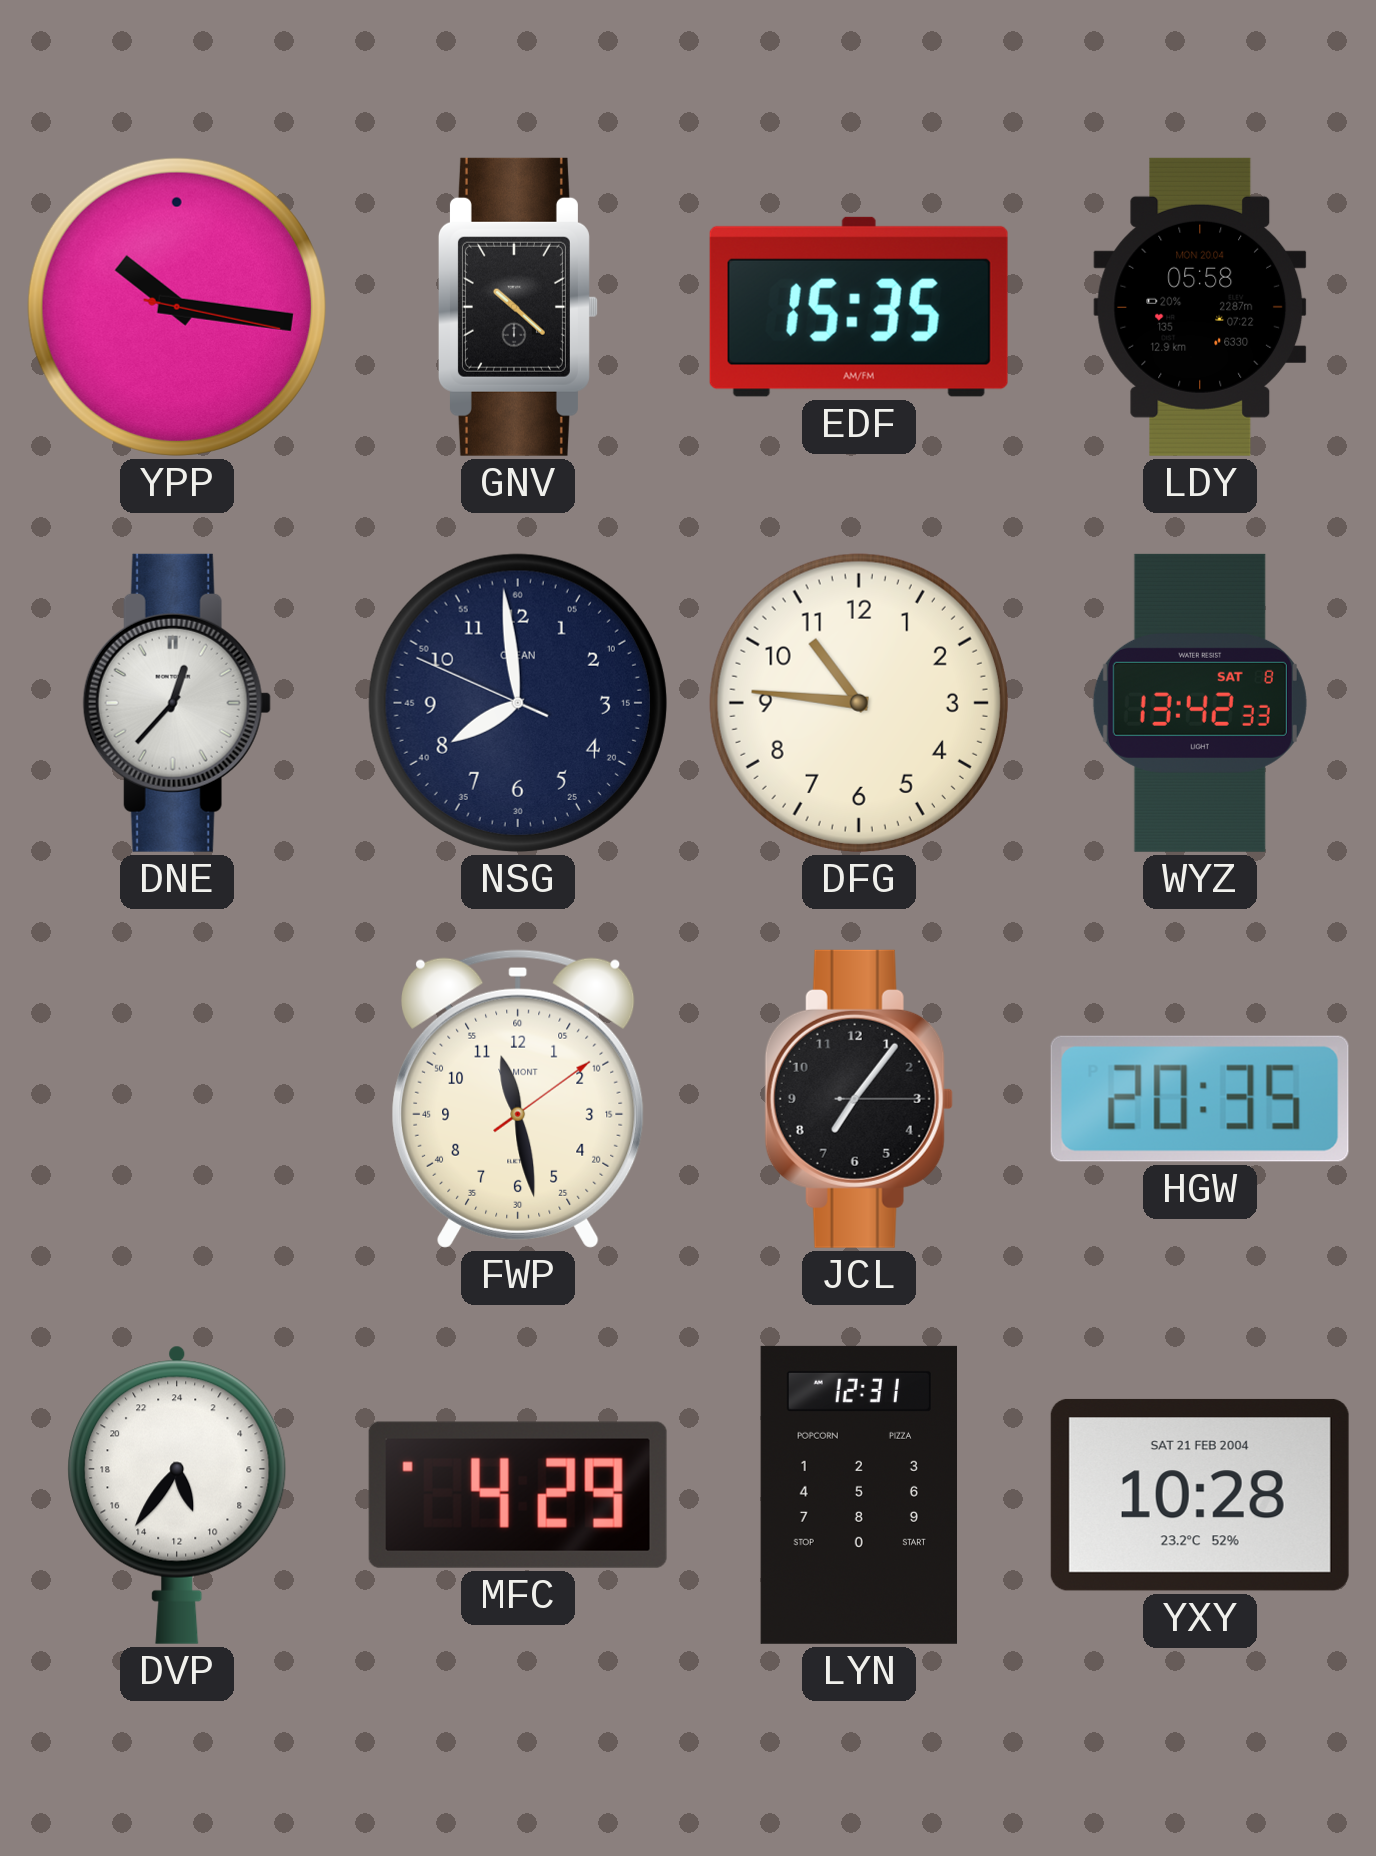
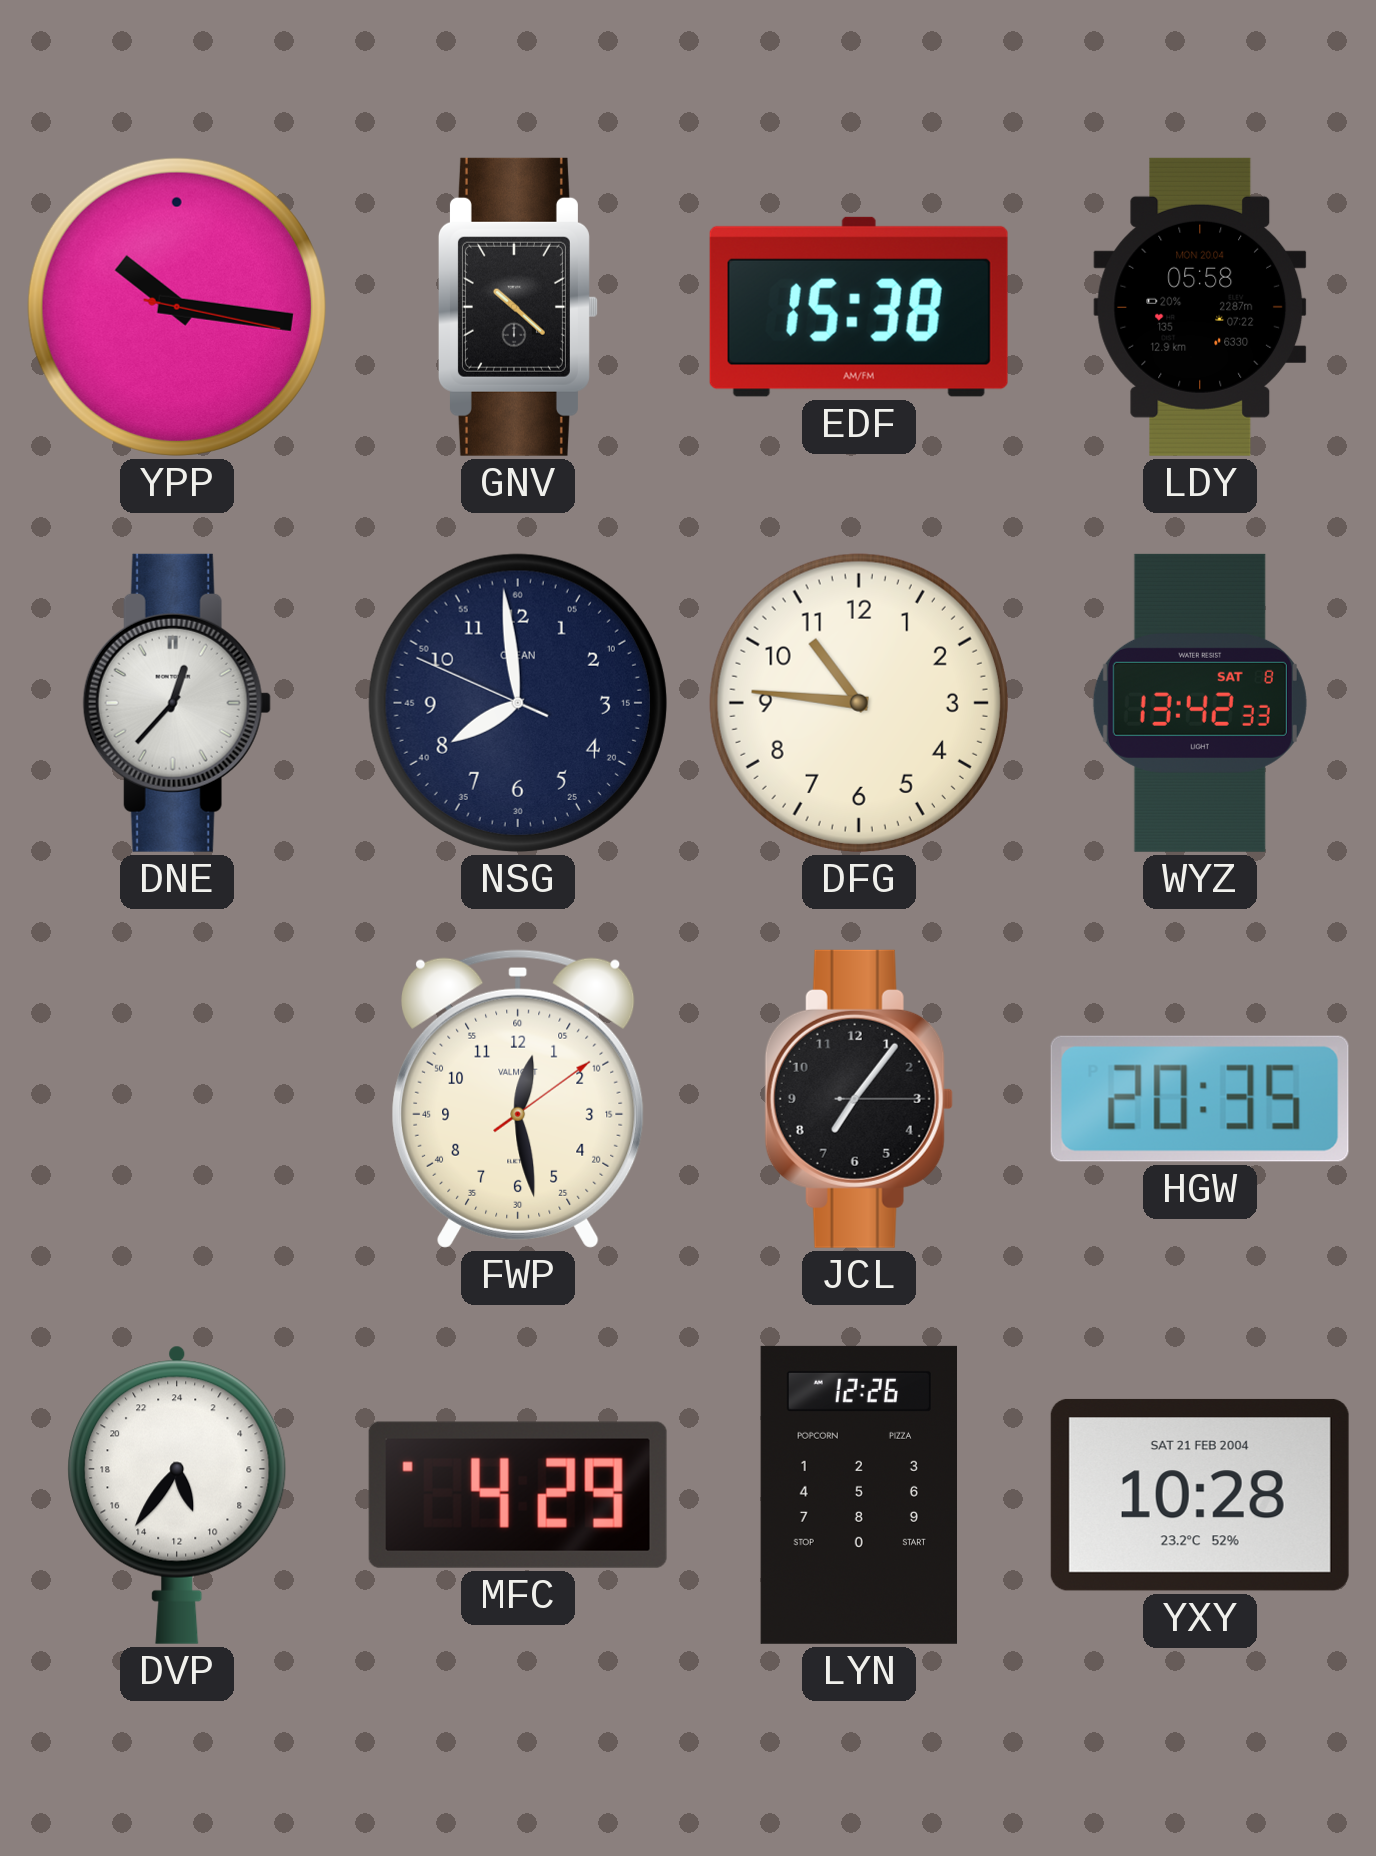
EDF: 15:35 -> 15:38
FWP: 11:28 -> 12:28
LYN: 12:31 -> 12:26
